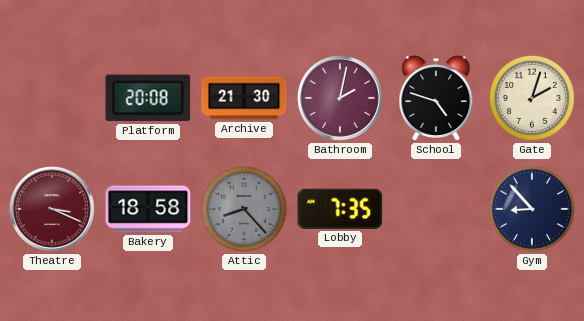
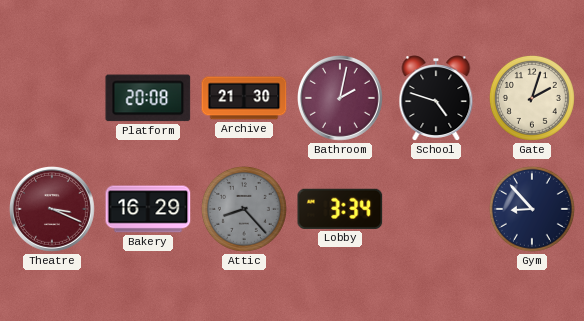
Bakery: 18:58 -> 16:29
Lobby: 7:35 -> 3:34
